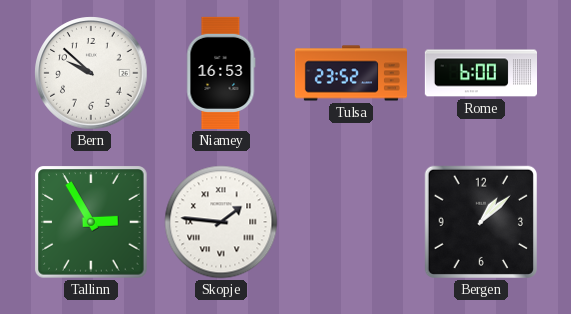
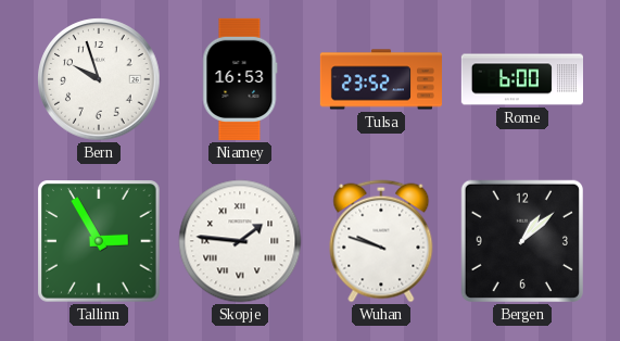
Bern: 9:52 -> 9:57
Wuhan: none -> 9:48
